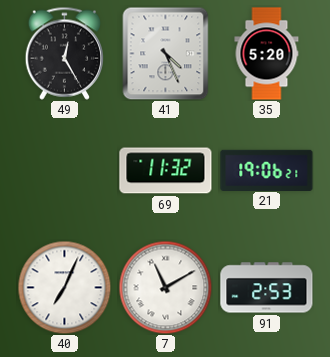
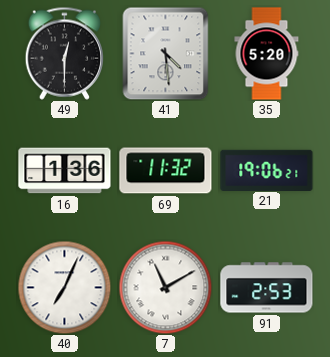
49: 12:25 -> 12:30
41: 4:26 -> 4:29
16: none -> 1:36
